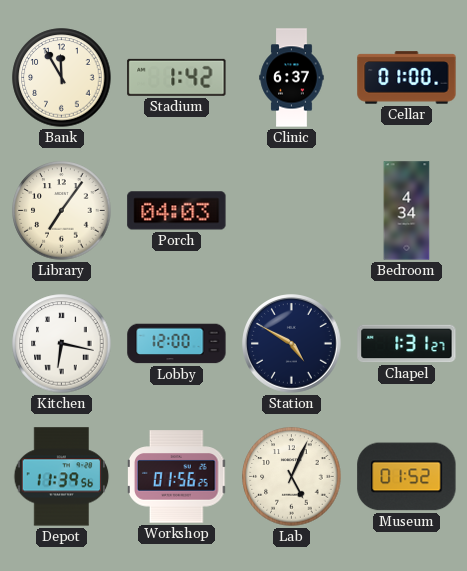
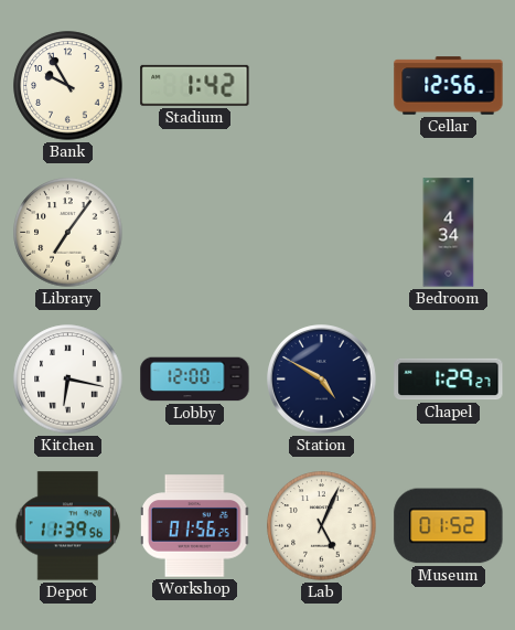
Bank: 11:55 -> 9:55
Clinic: 6:37 -> none
Cellar: 01:00 -> 12:56
Porch: 04:03 -> none
Chapel: 1:31 -> 1:29
